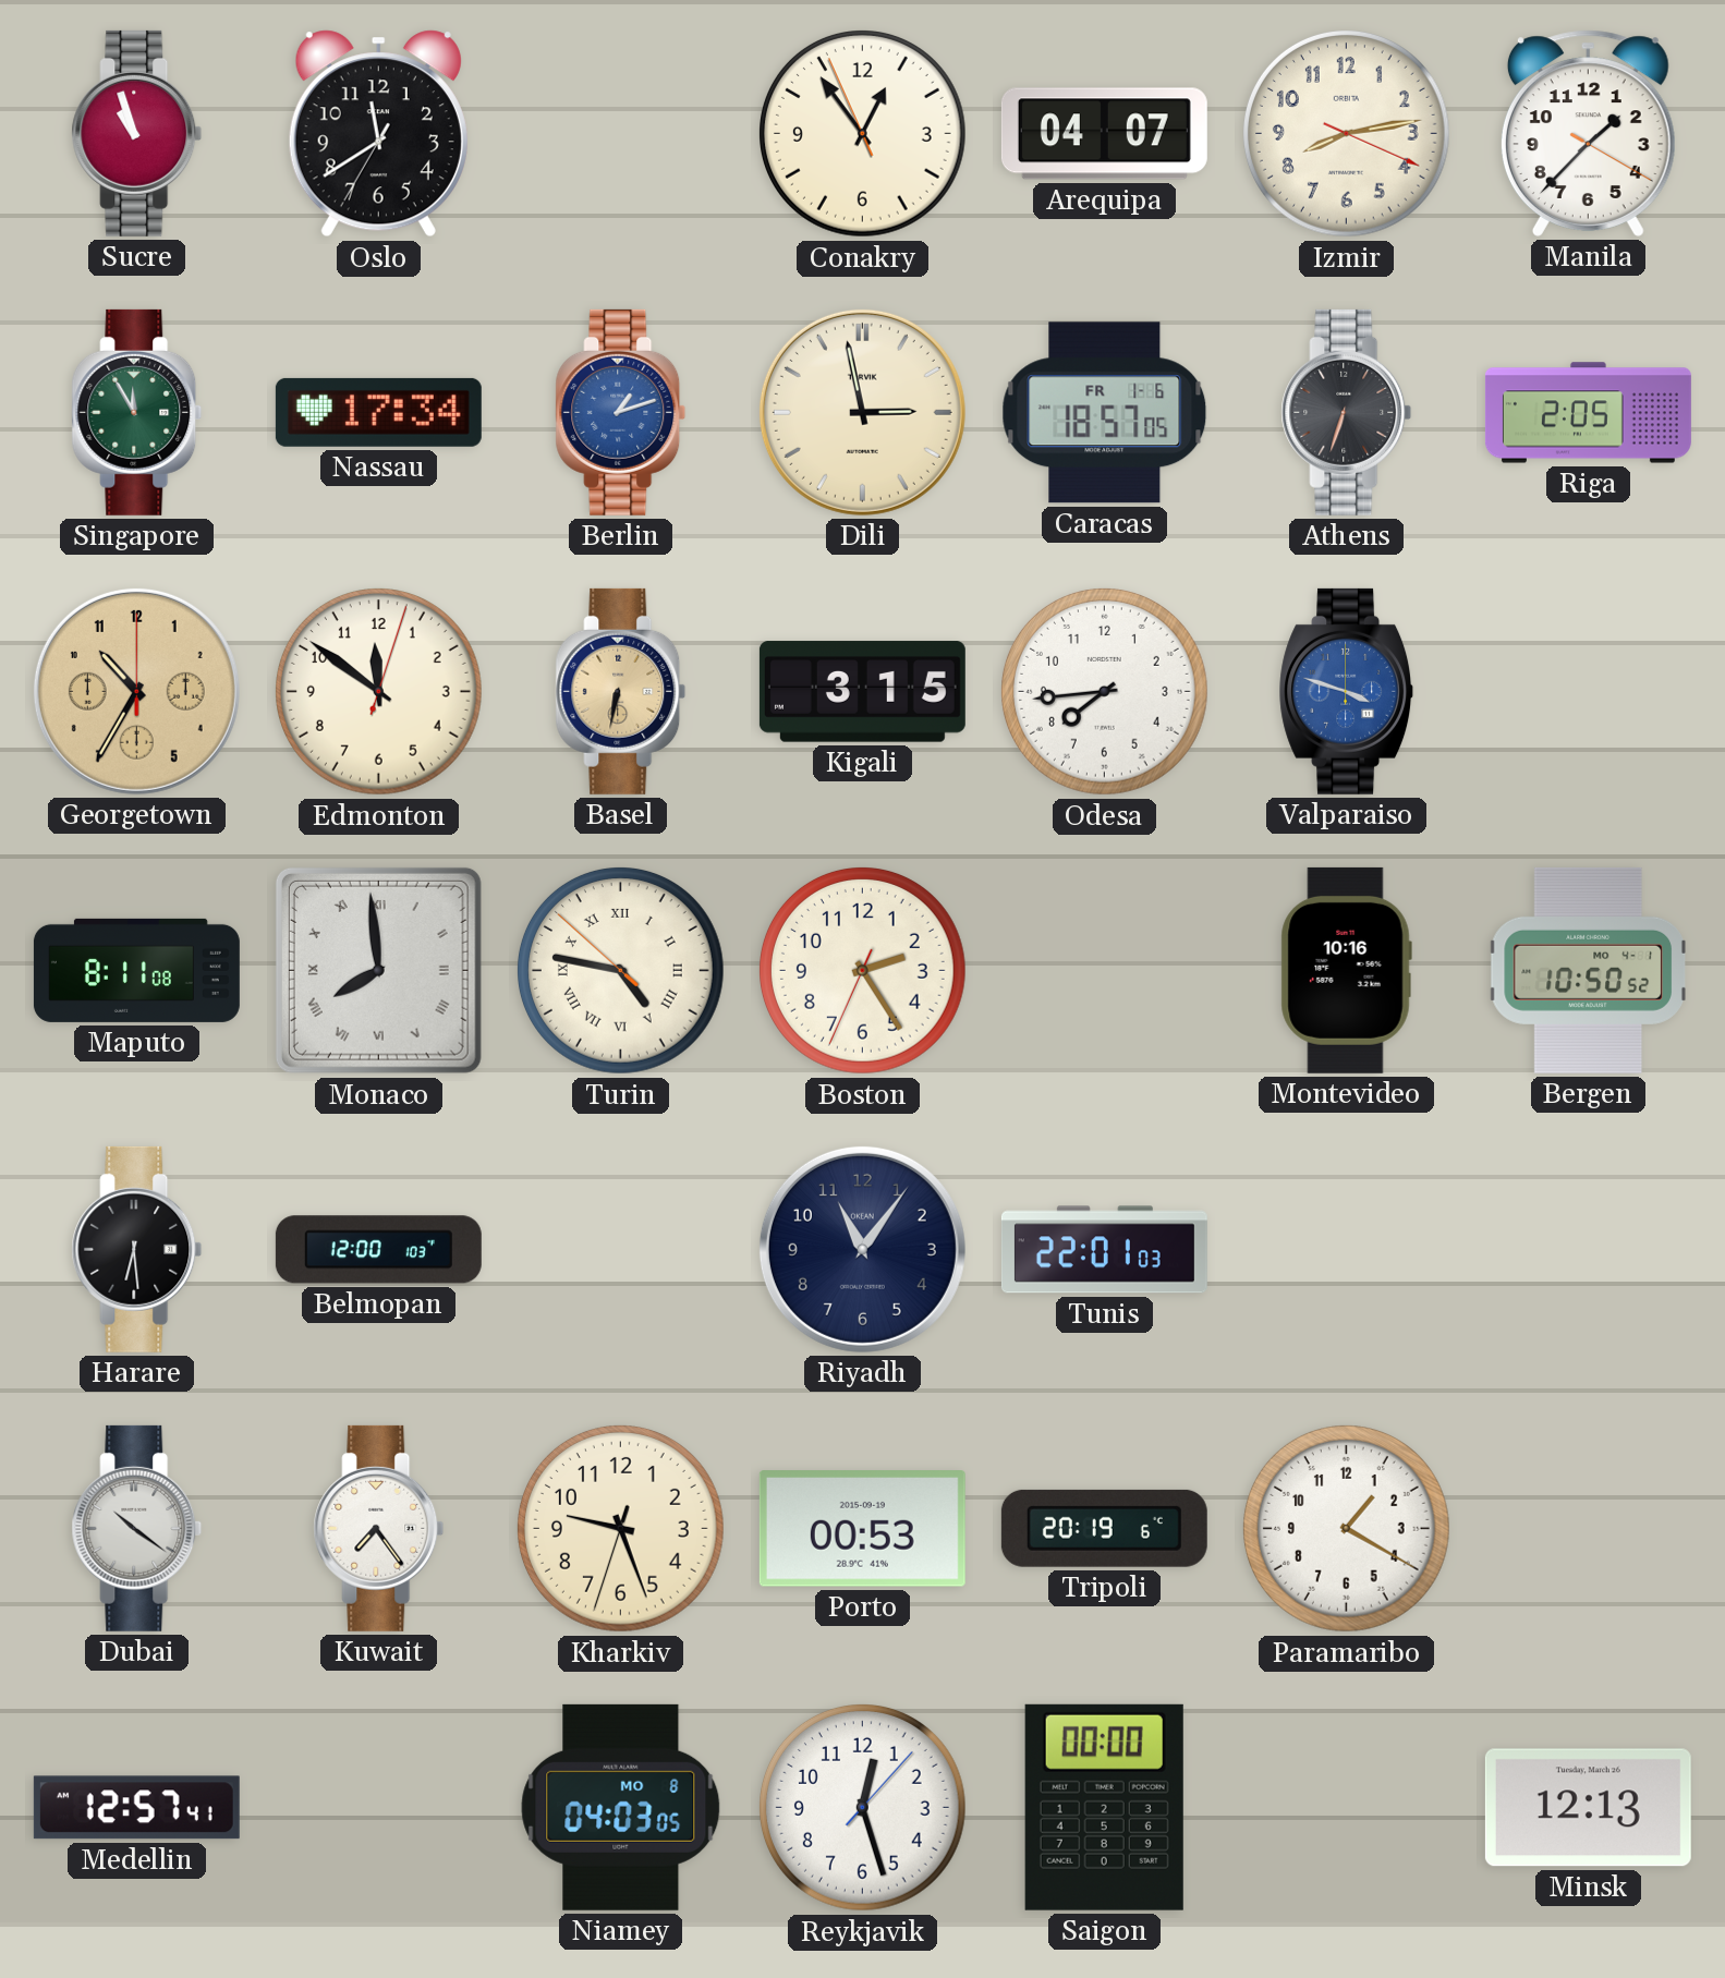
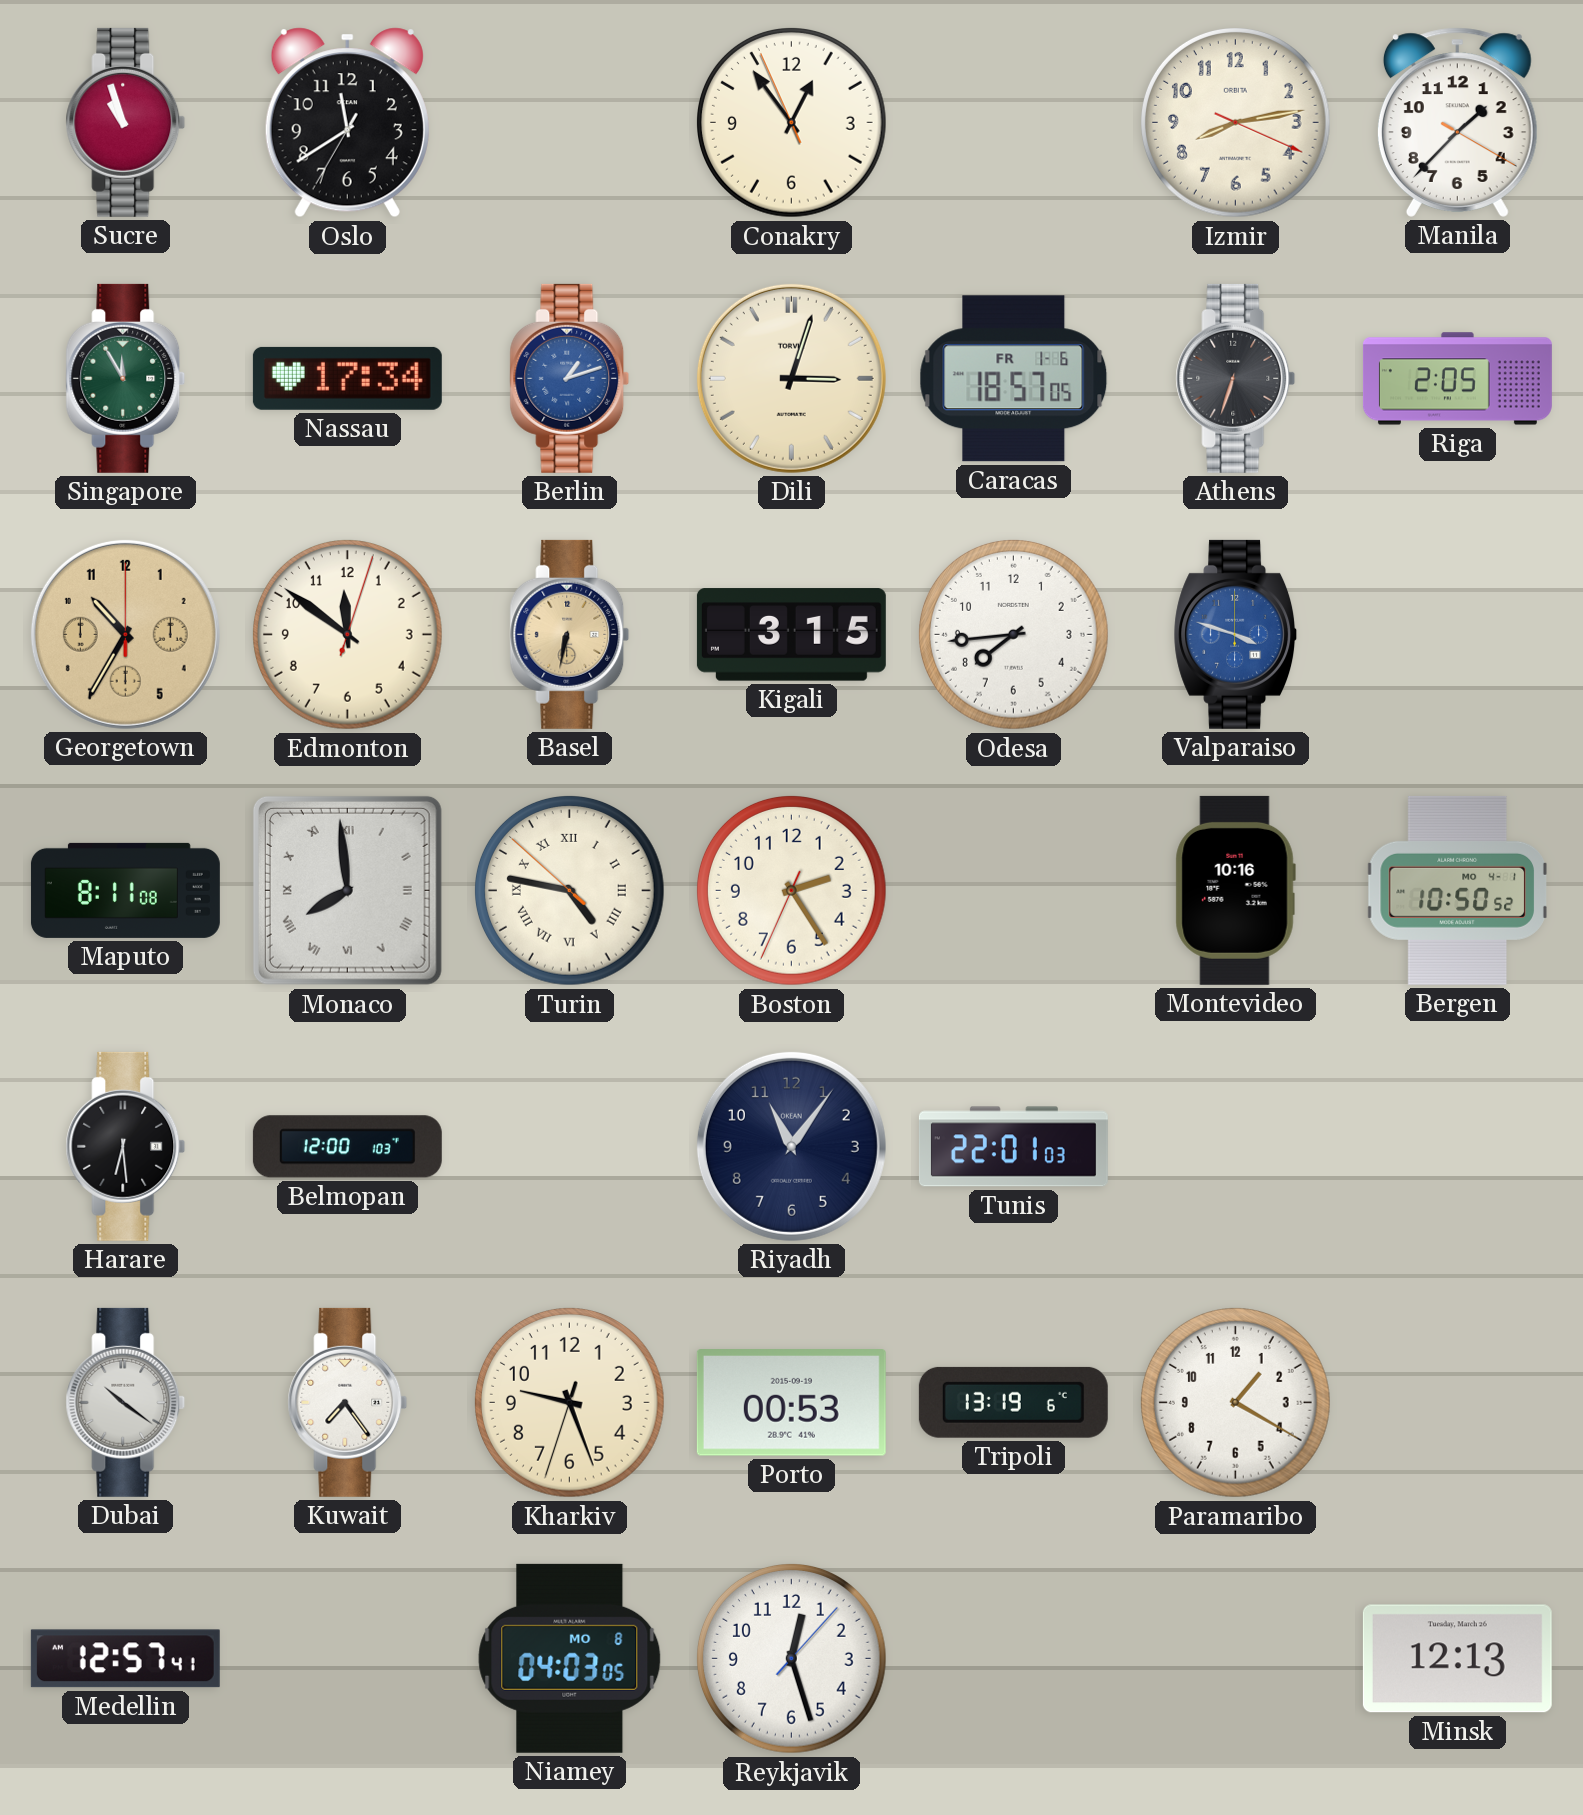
Arequipa: 04:07 -> none
Dili: 2:58 -> 3:03
Tripoli: 20:19 -> 13:19
Saigon: 00:00 -> none
